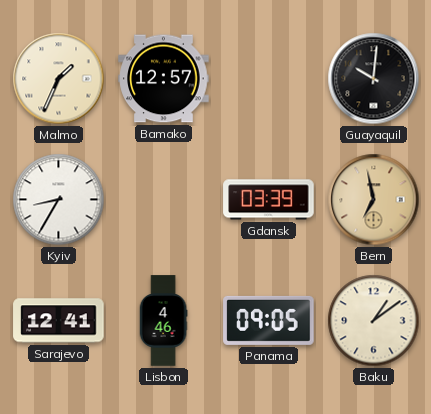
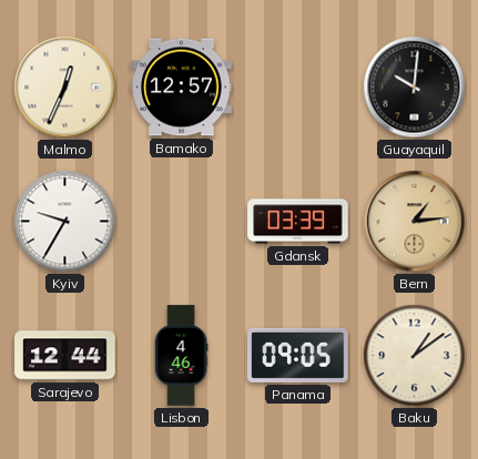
Malmo: 1:34 -> 12:34
Kyiv: 8:35 -> 9:35
Bern: 6:58 -> 1:14
Sarajevo: 12:41 -> 12:44
